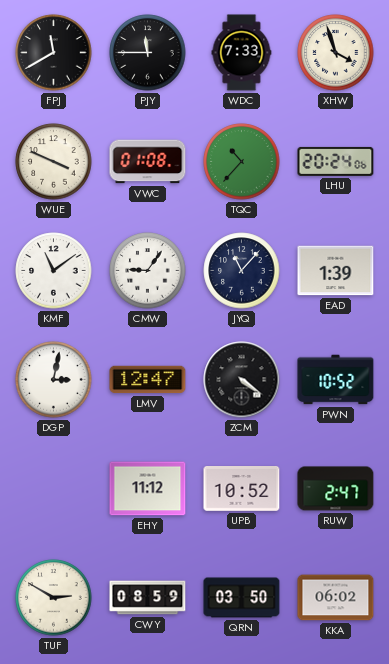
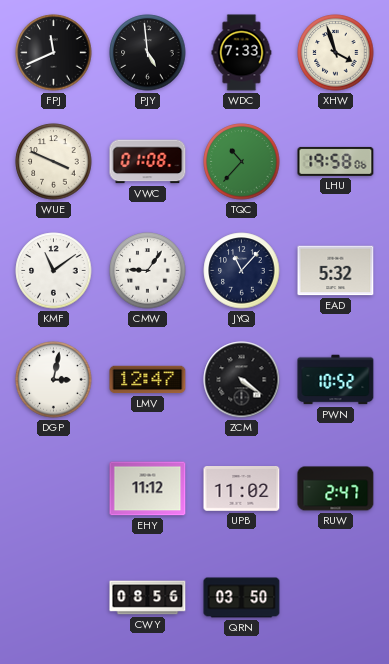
FPJ: 11:40 -> 11:41
PJY: 11:45 -> 4:59
LHU: 20:24 -> 19:58
EAD: 1:39 -> 5:32
UPB: 10:52 -> 11:02
TUF: 2:50 -> none
CWY: 08:59 -> 08:56
KKA: 06:02 -> none
